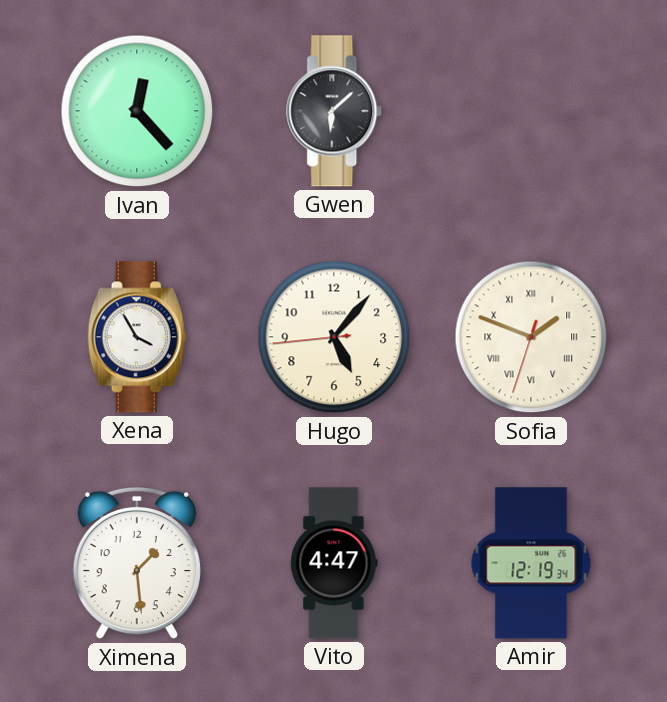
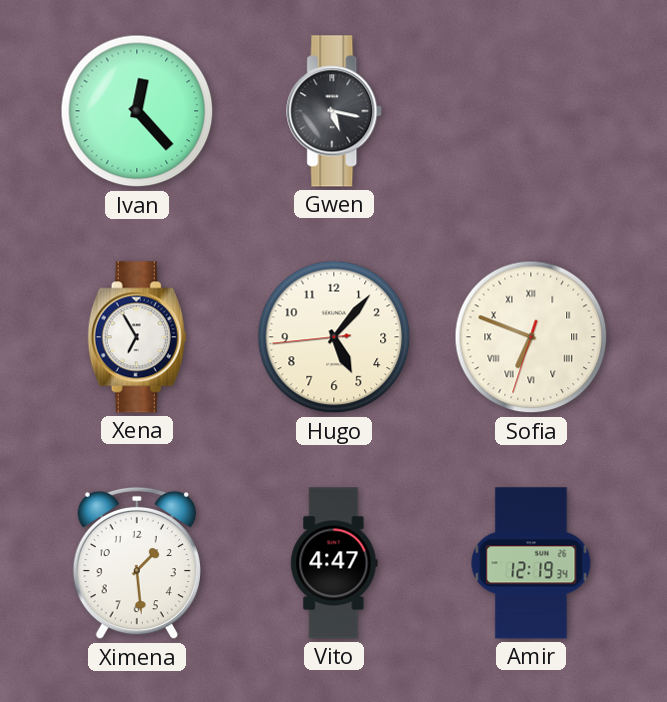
Gwen: 6:08 -> 5:17
Xena: 3:55 -> 6:55
Sofia: 1:48 -> 6:48
